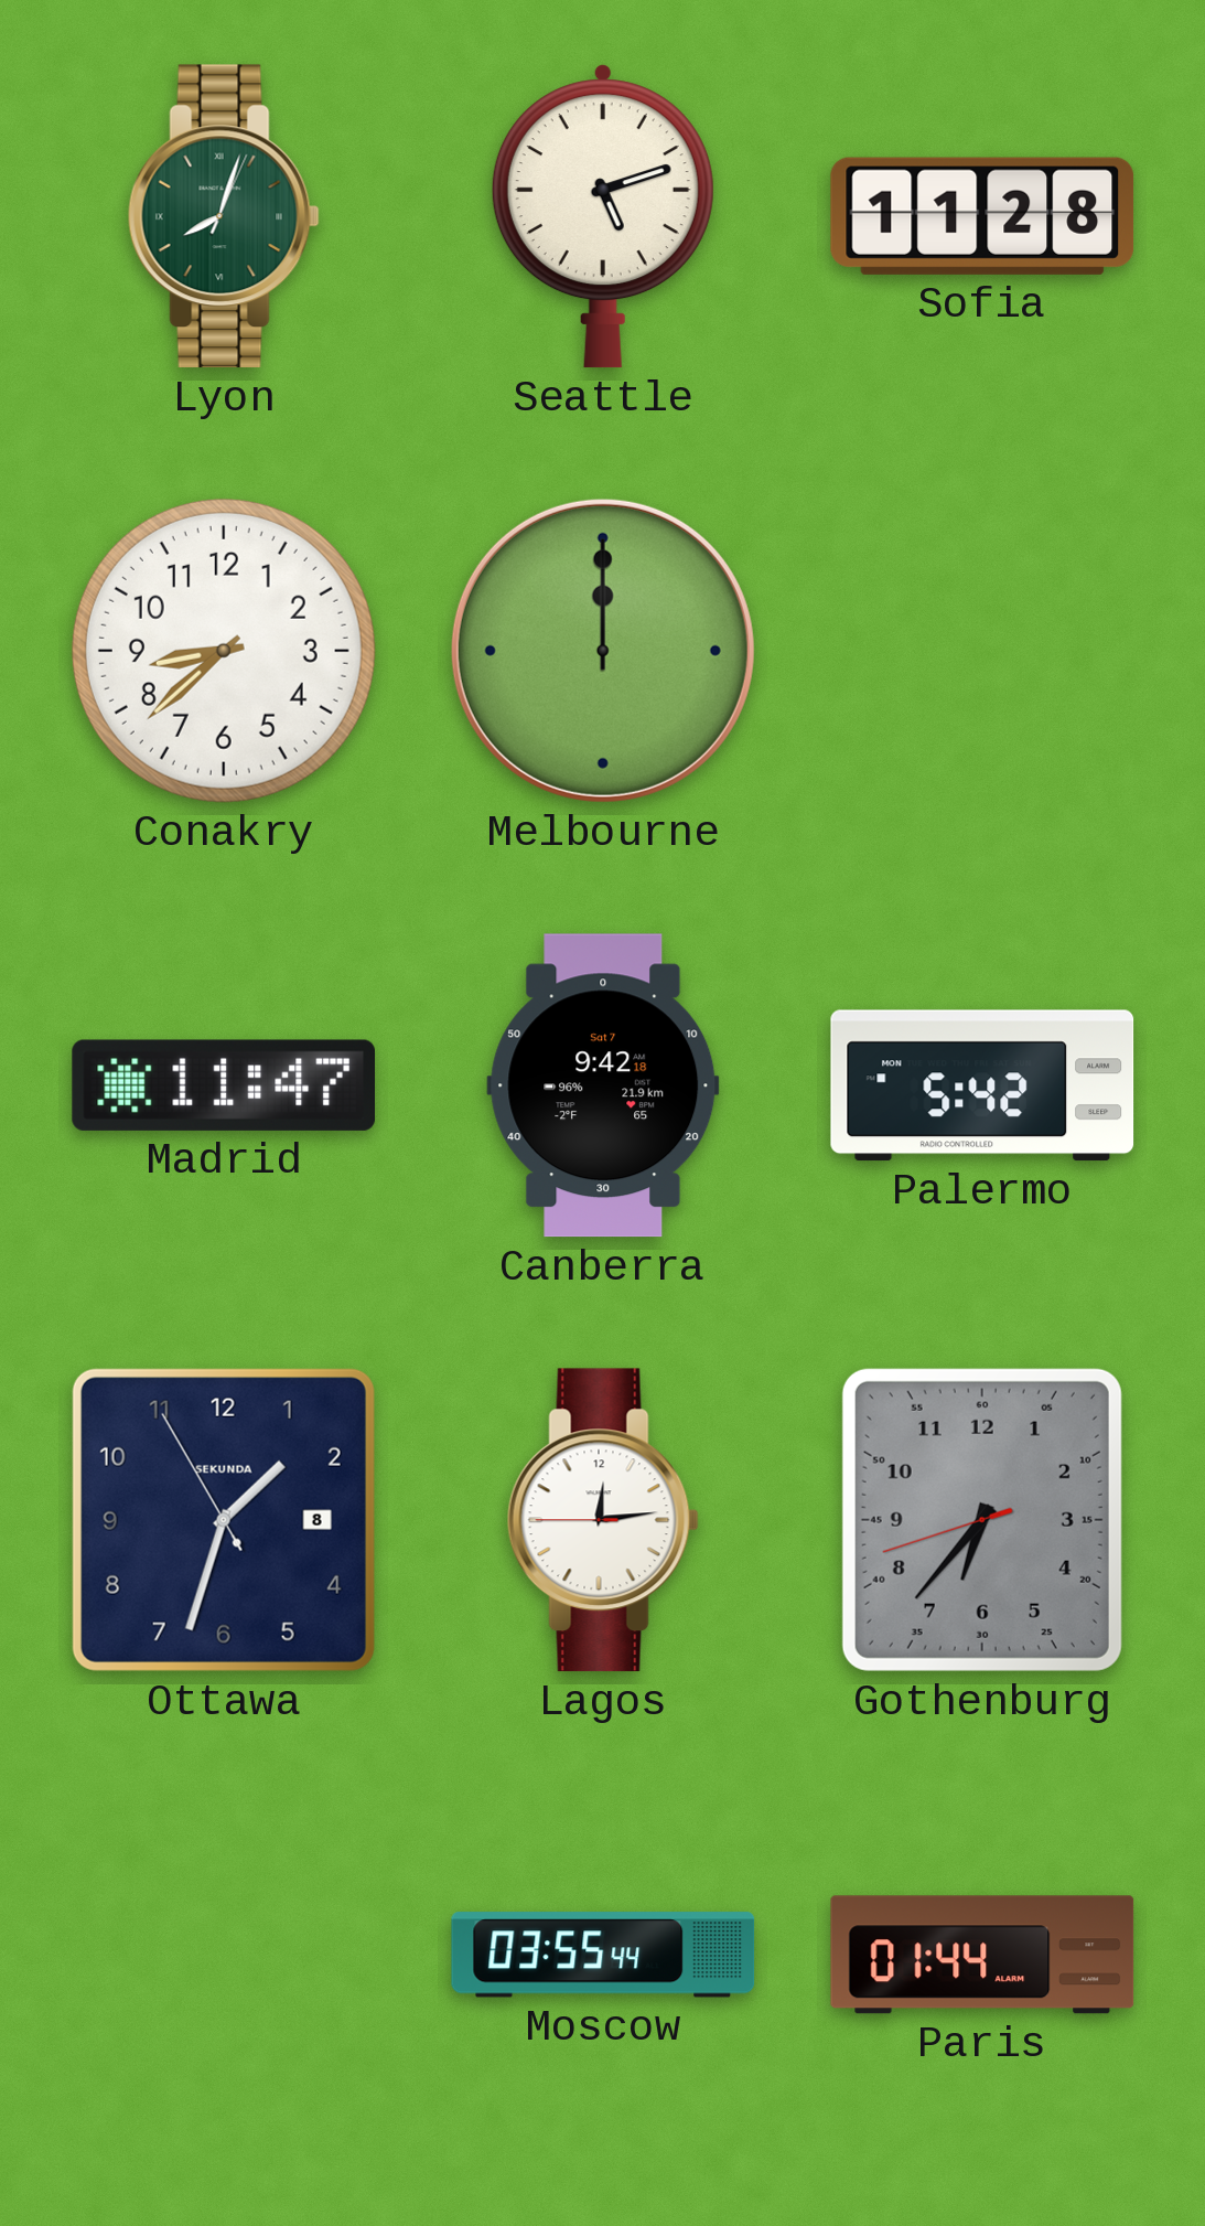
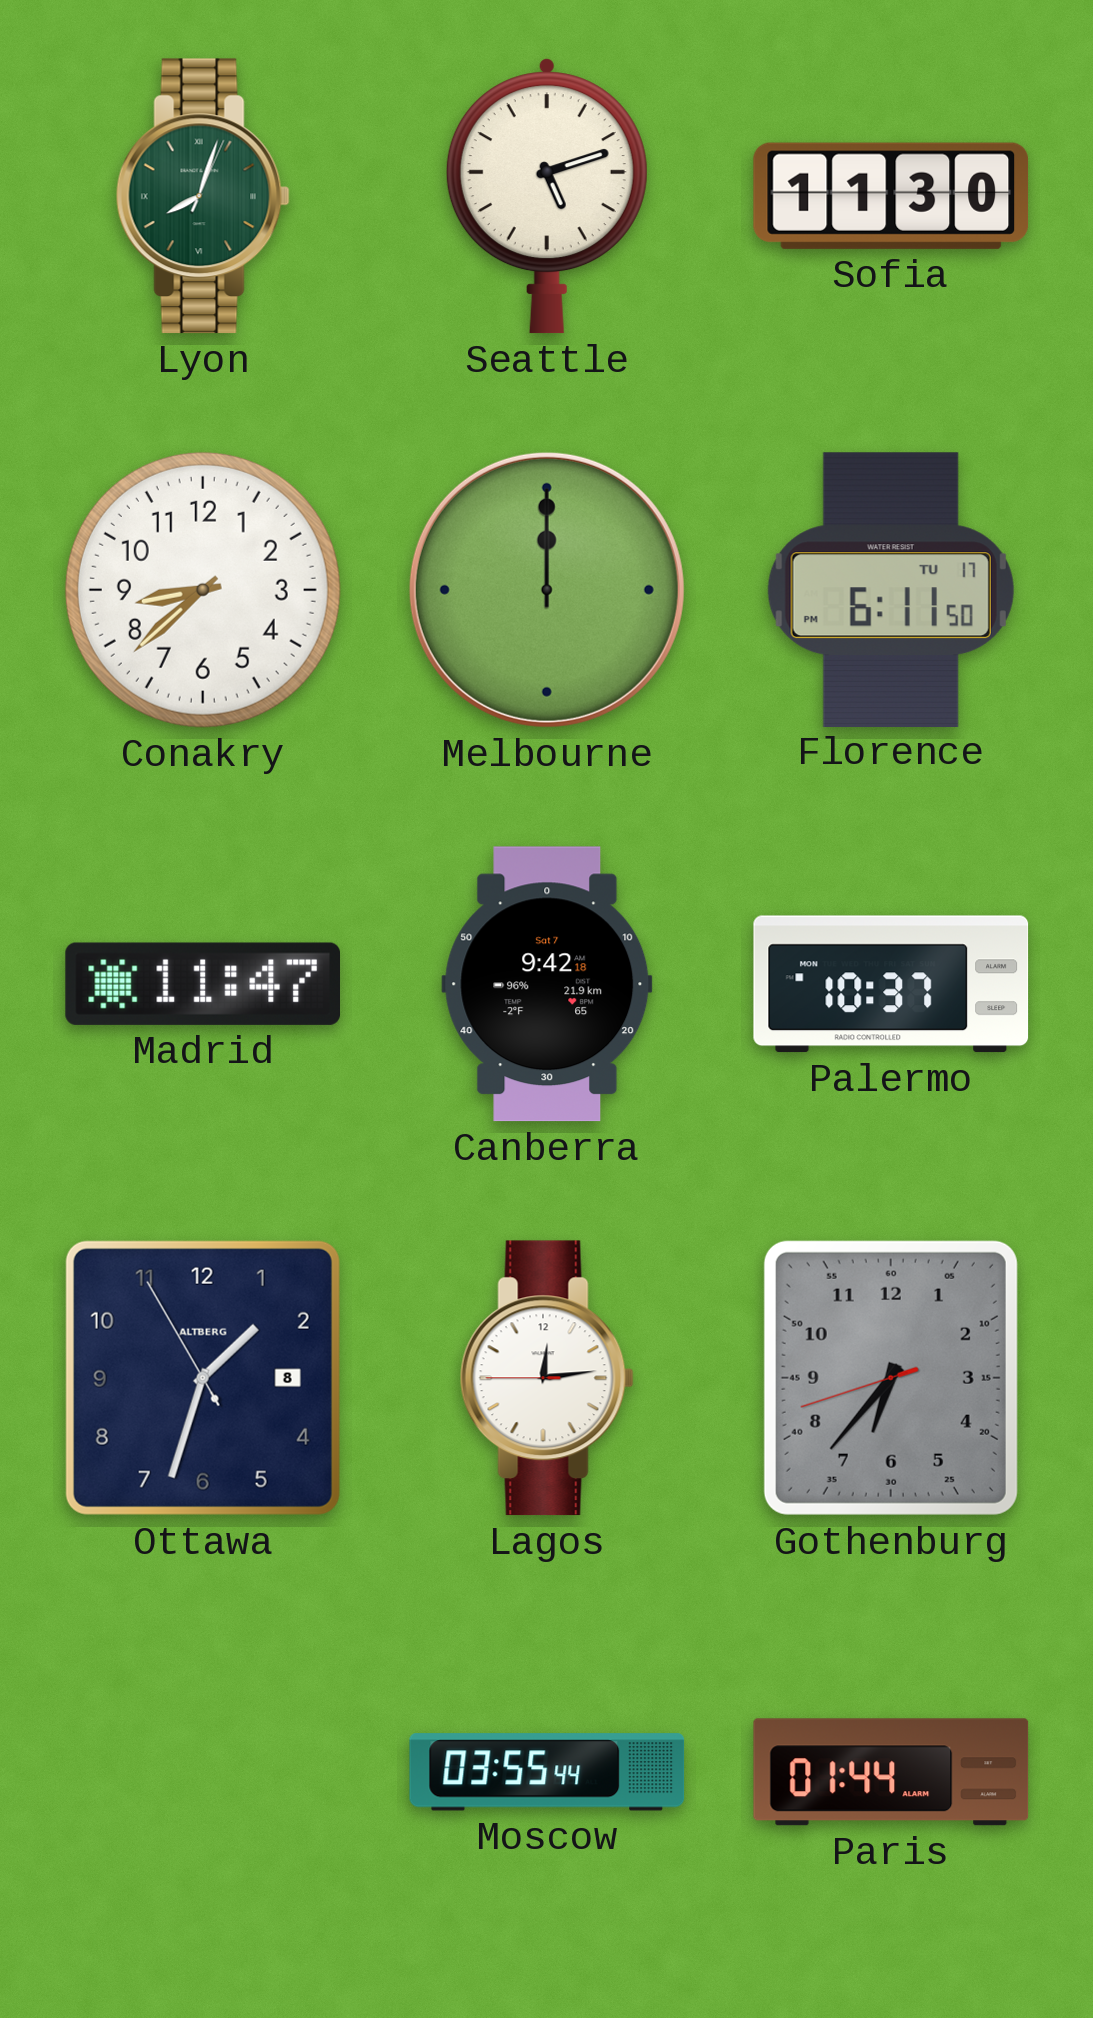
Sofia: 11:28 -> 11:30
Florence: none -> 6:11
Palermo: 5:42 -> 10:37
Ottawa brand: SEKUNDA -> ALTBERG
